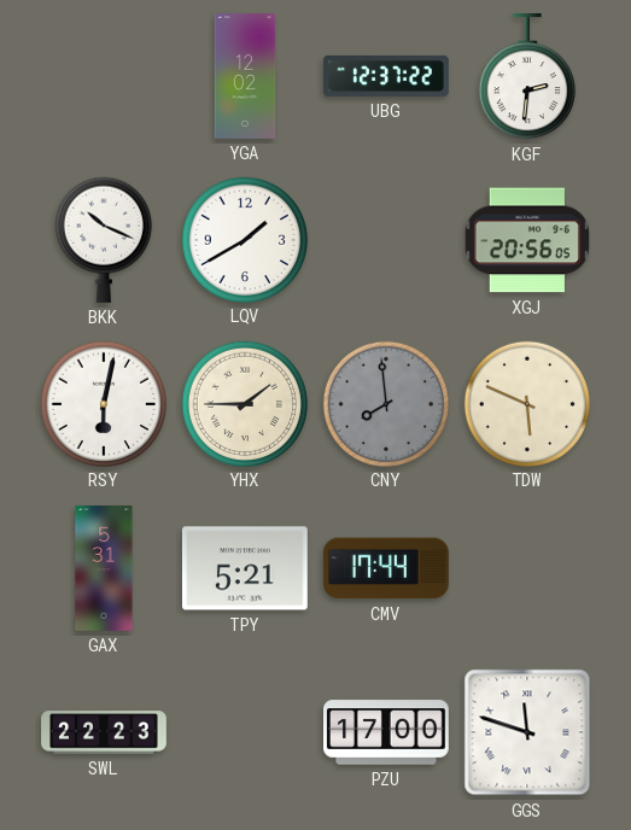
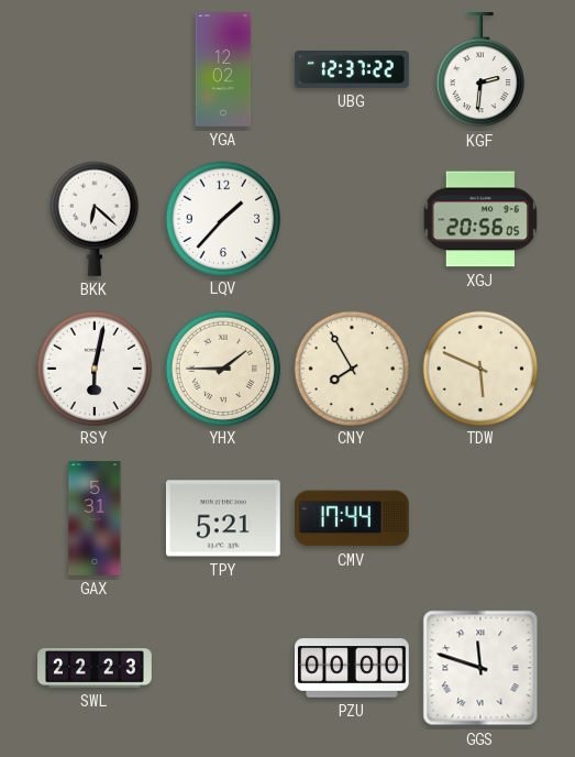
BKK: 10:19 -> 6:22
LQV: 1:40 -> 1:37
CNY: 7:59 -> 7:55
CNY dial: grey -> cream
PZU: 17:00 -> 00:00
